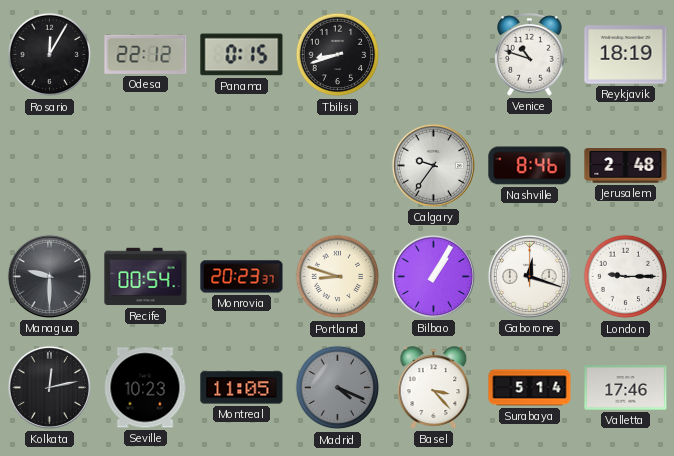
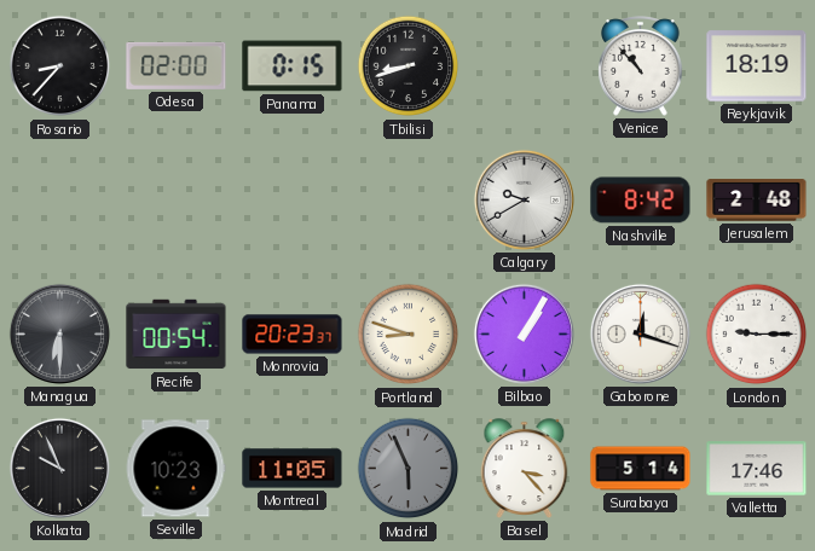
Rosario: 12:05 -> 8:37
Odesa: 22:12 -> 02:00
Venice: 10:48 -> 10:53
Calgary: 9:36 -> 9:40
Nashville: 8:46 -> 8:42
Managua: 9:30 -> 6:30
Kolkata: 12:13 -> 9:56
Madrid: 4:19 -> 5:56
